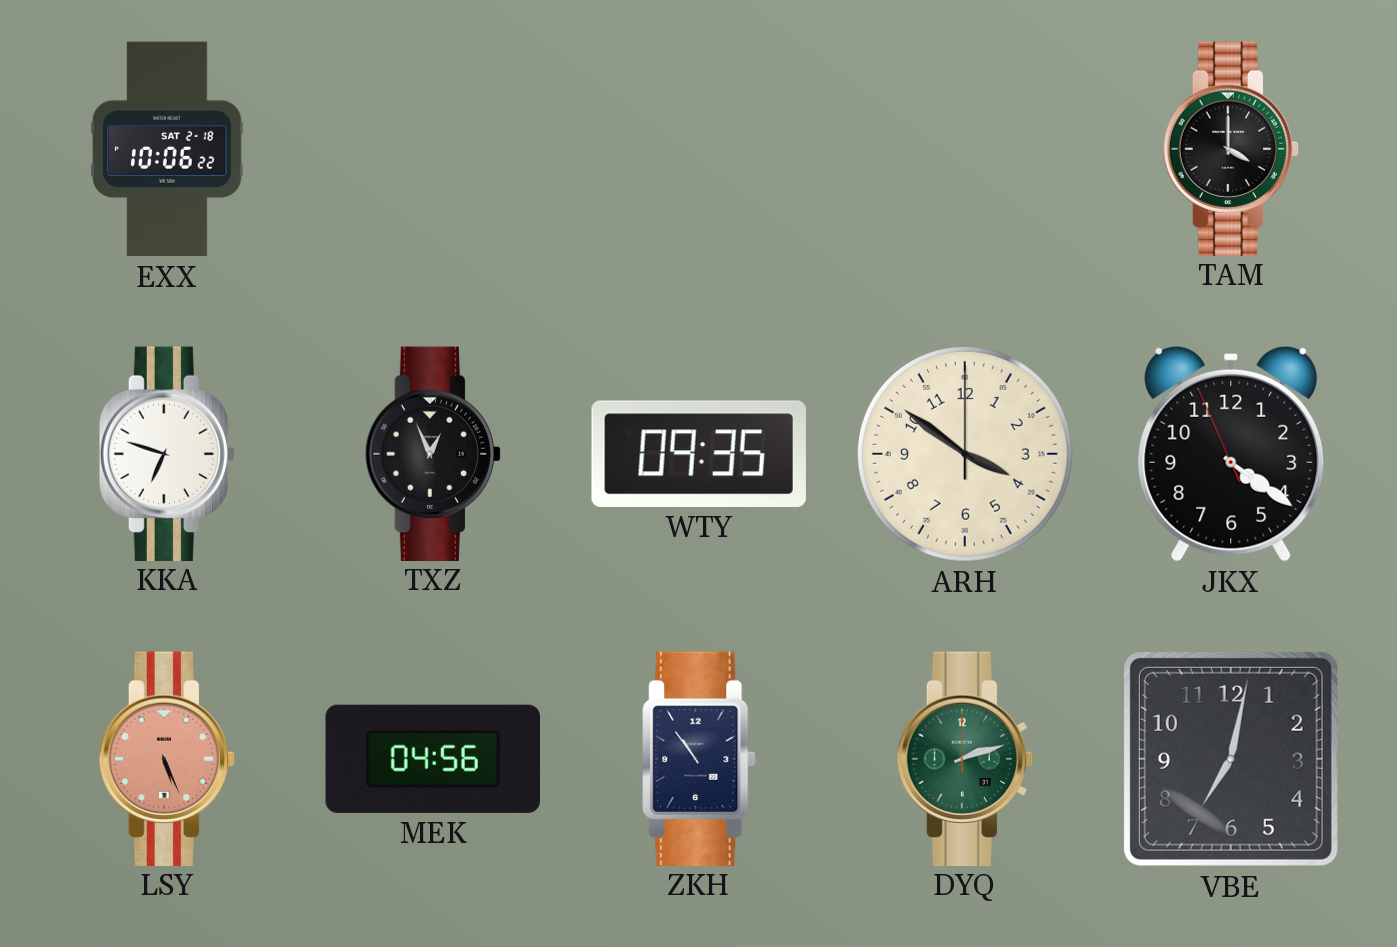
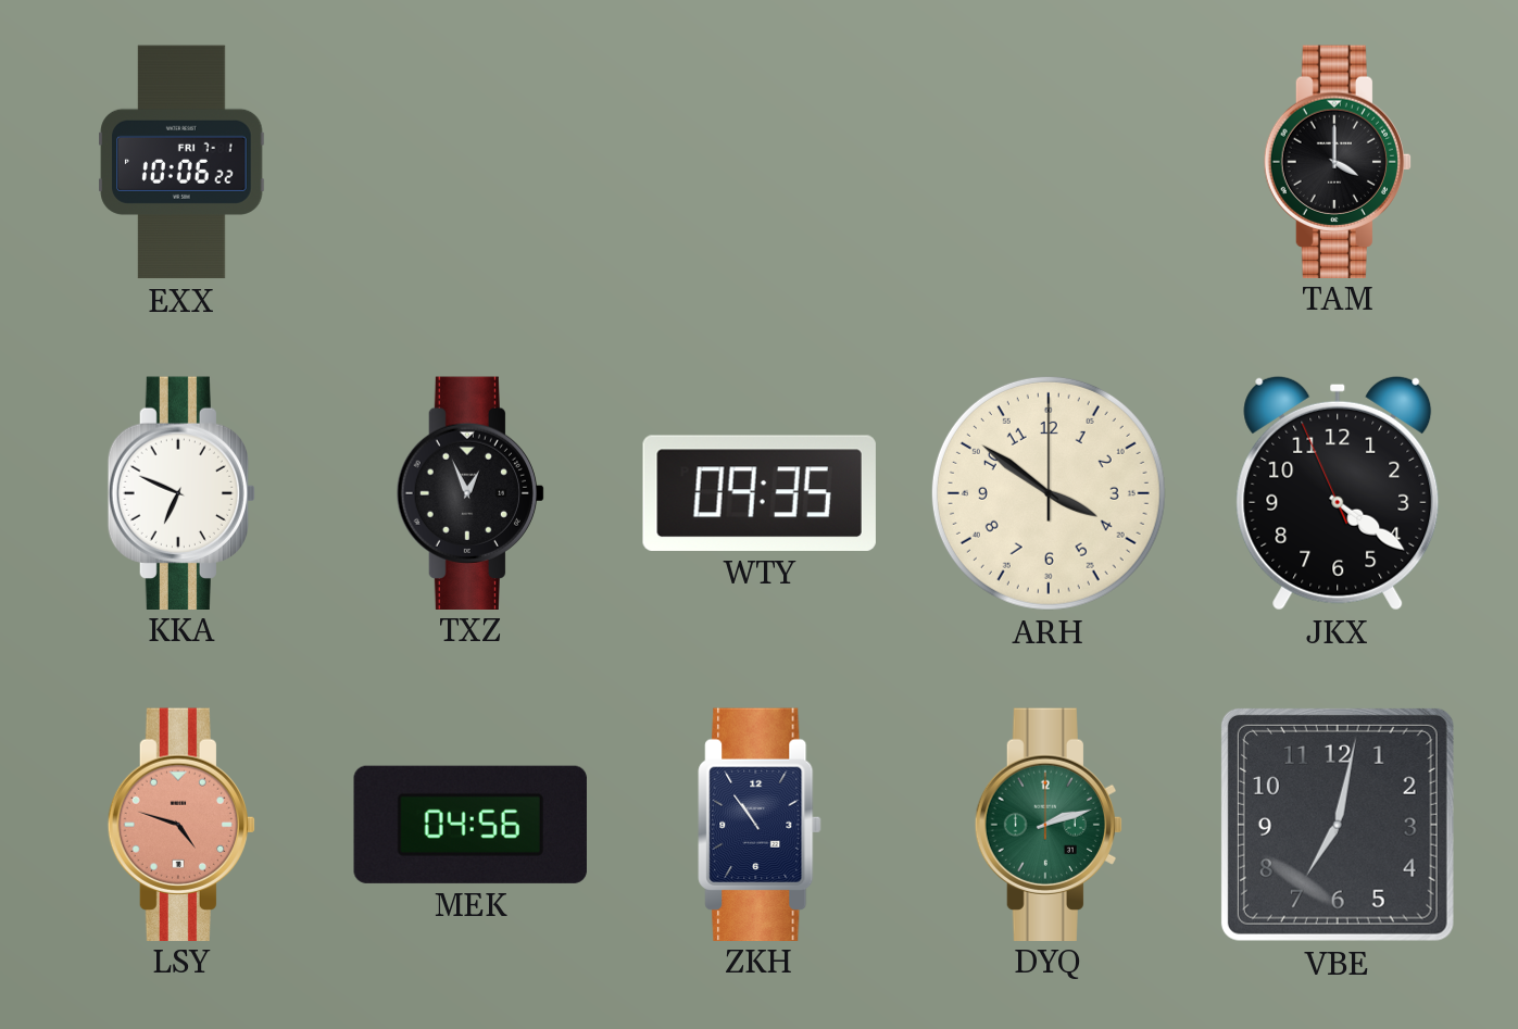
EXX date: SAT 2-18 -> FRI 7-1
KKA: 6:48 -> 6:49
LSY: 5:26 -> 4:48
